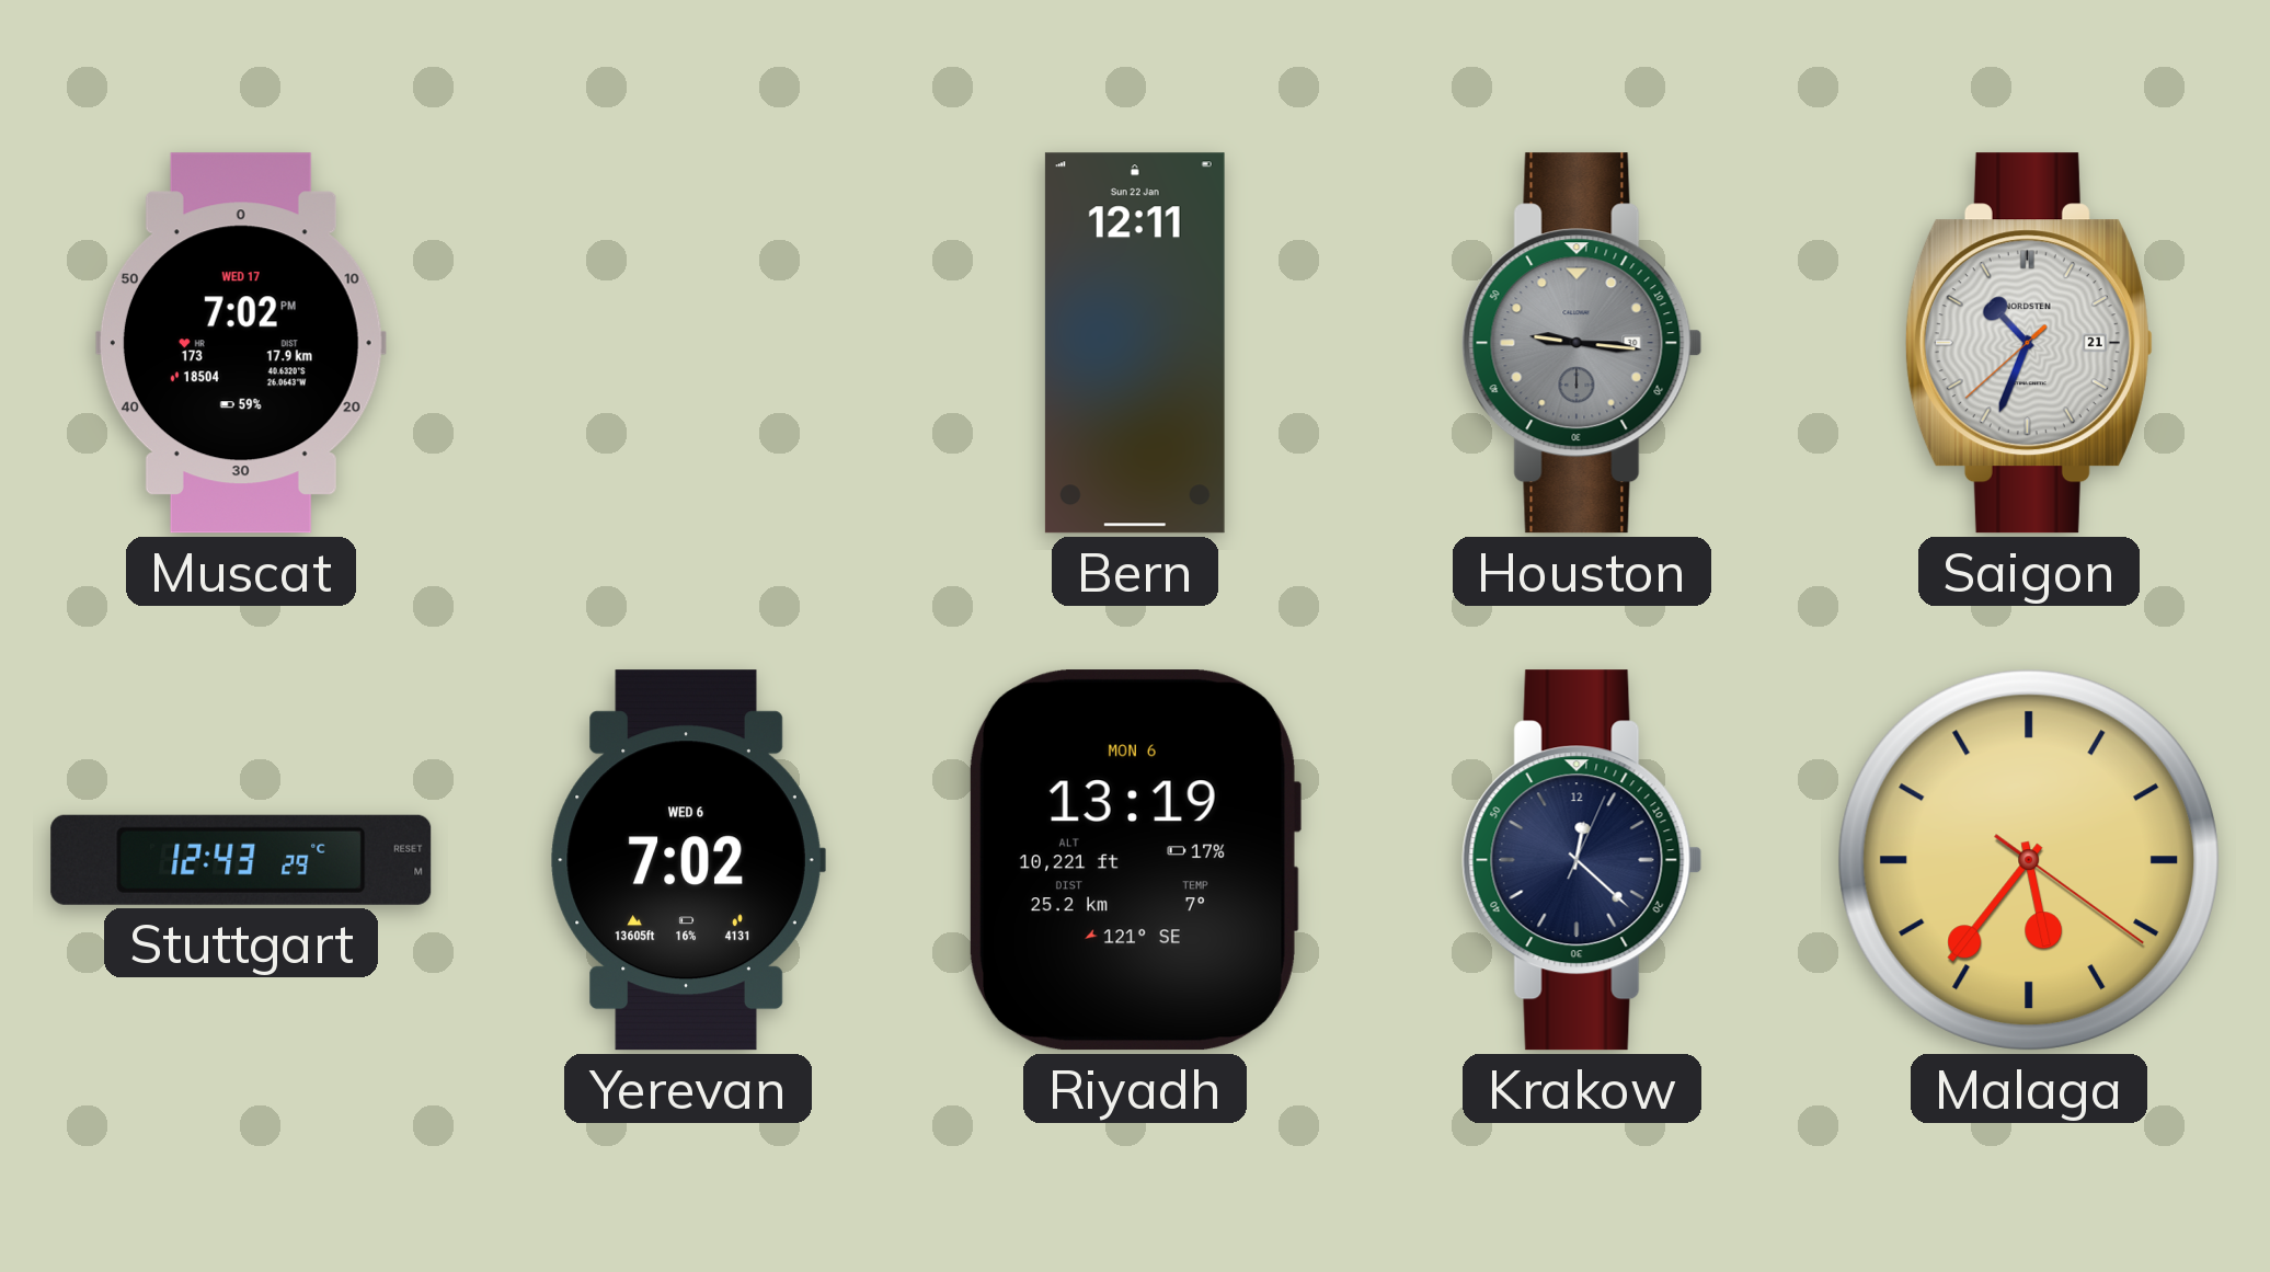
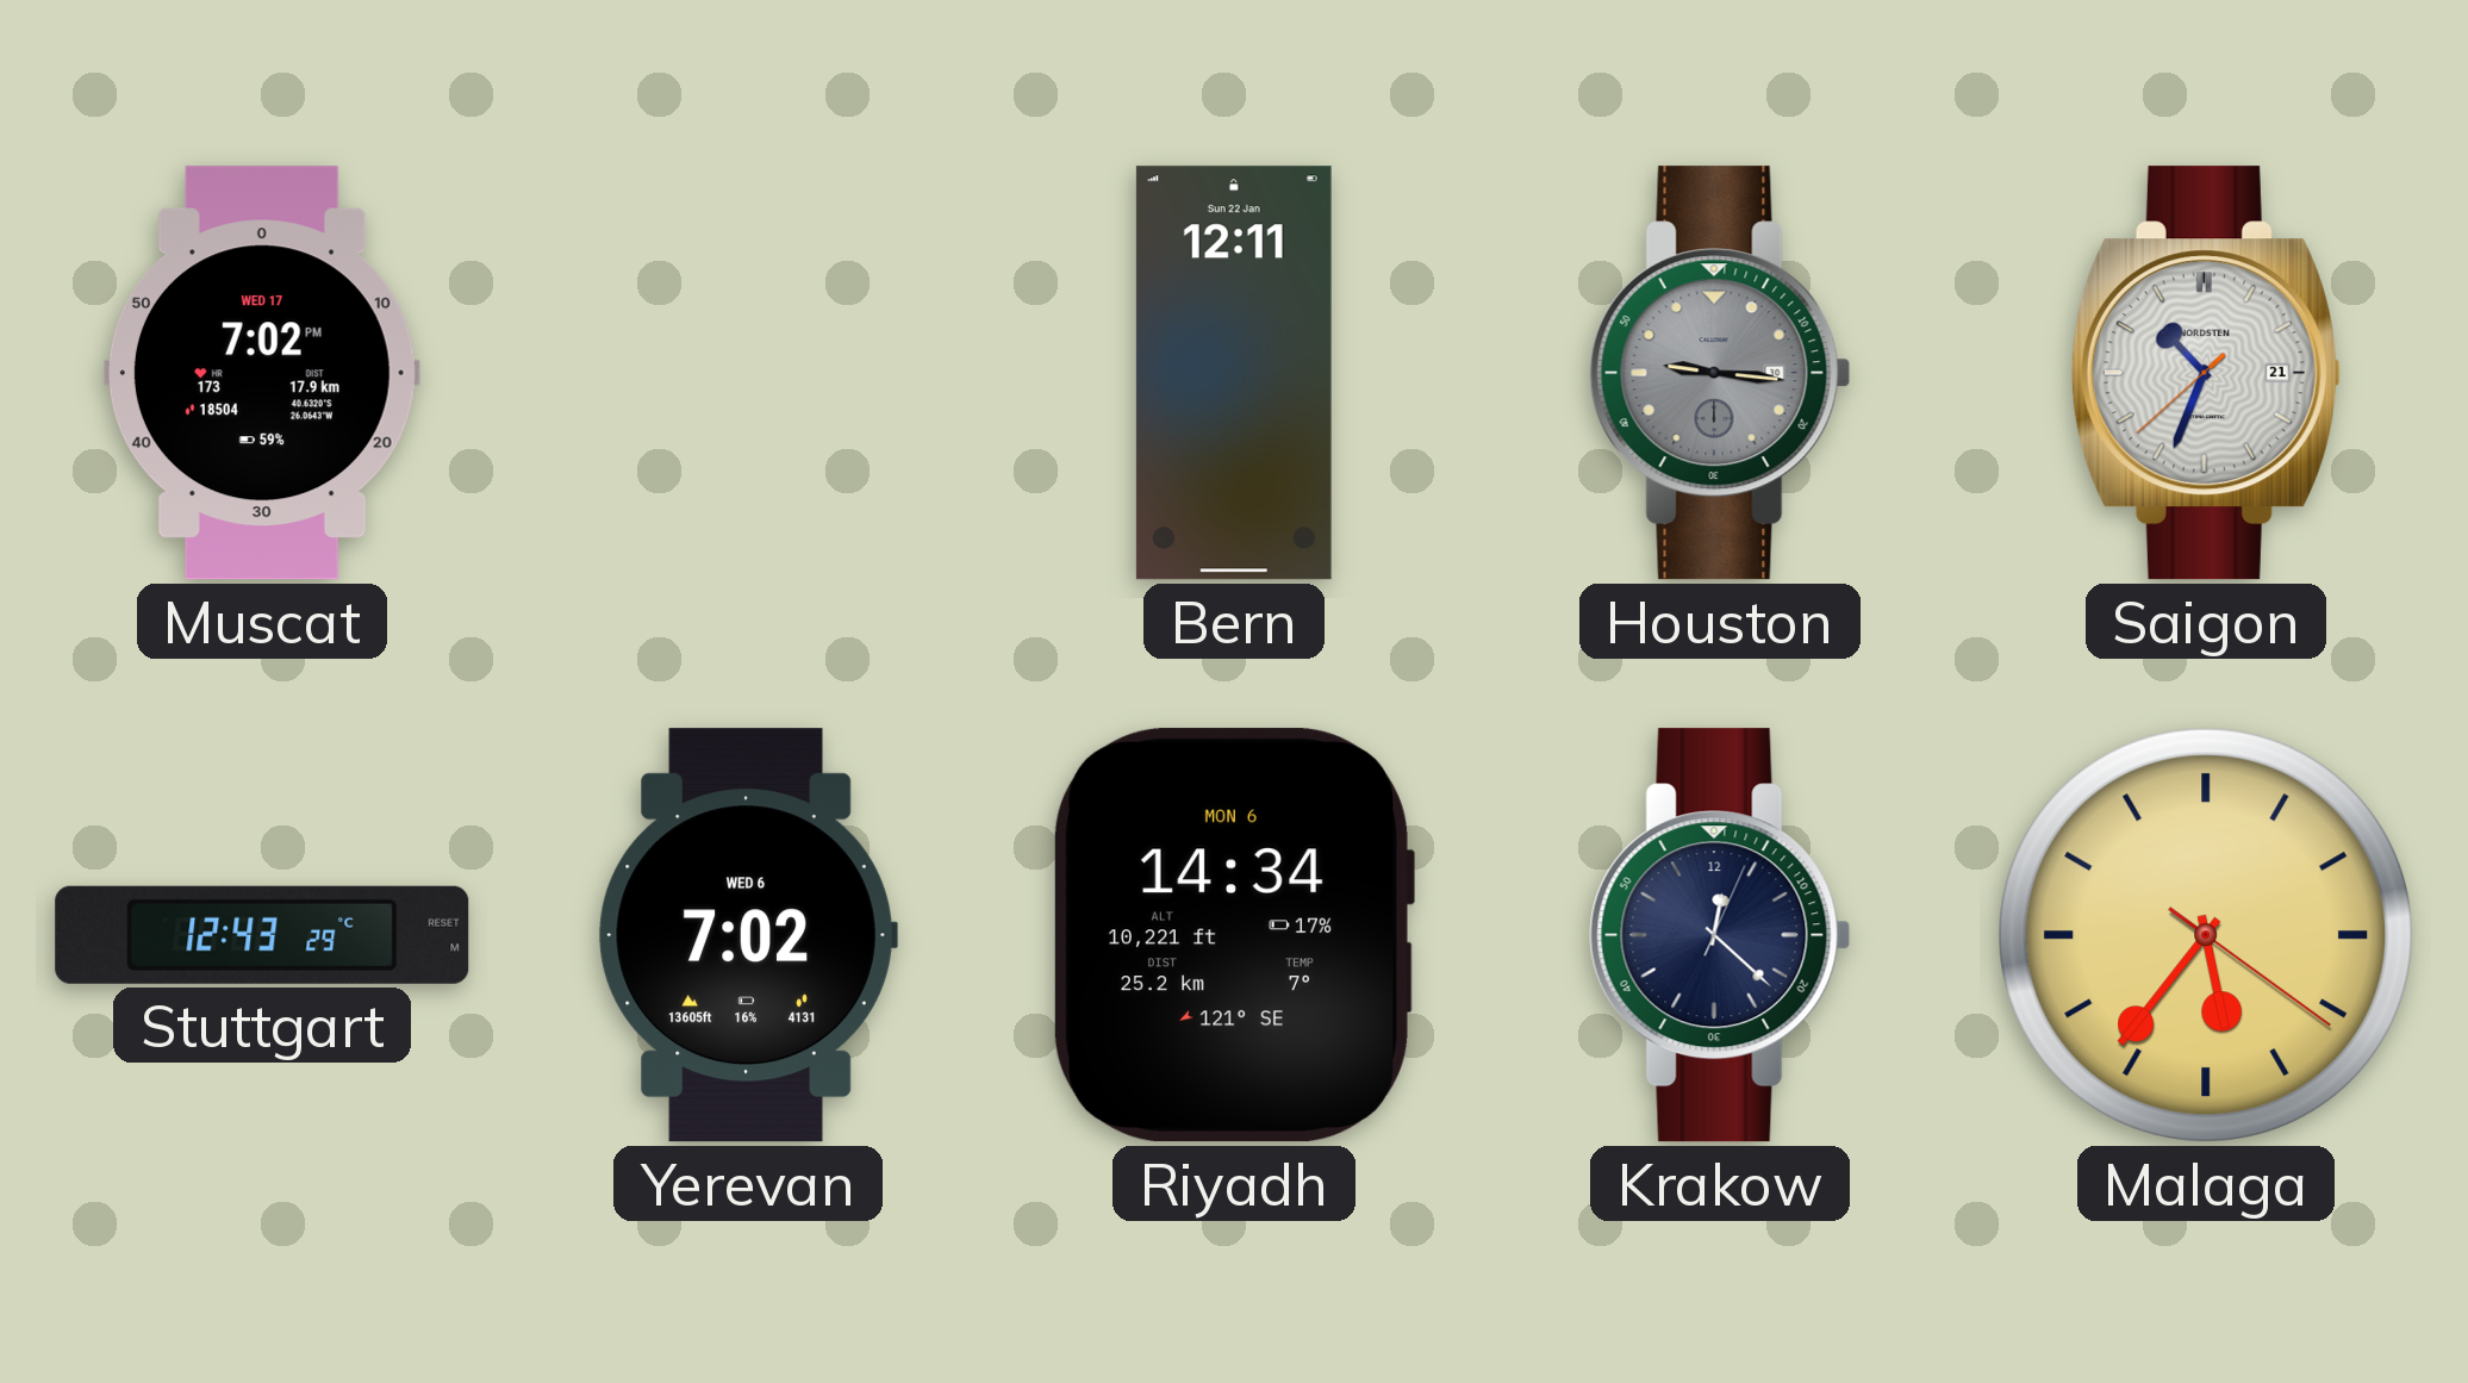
Riyadh: 13:19 -> 14:34
